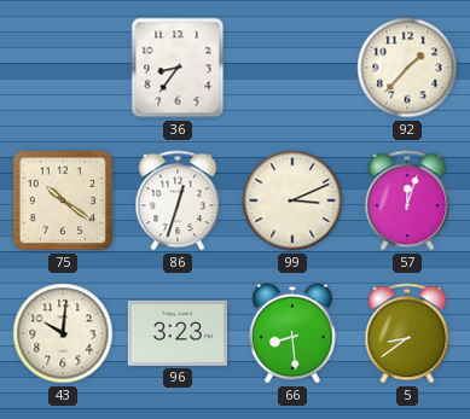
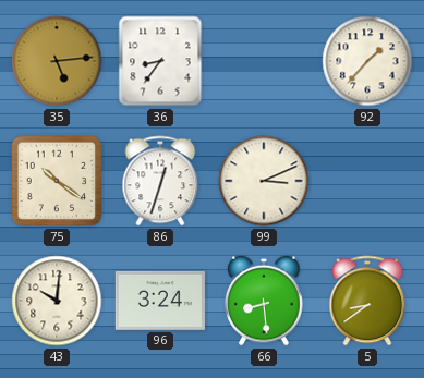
35: none -> 5:14
57: 12:03 -> none
96: 3:23 -> 3:24
